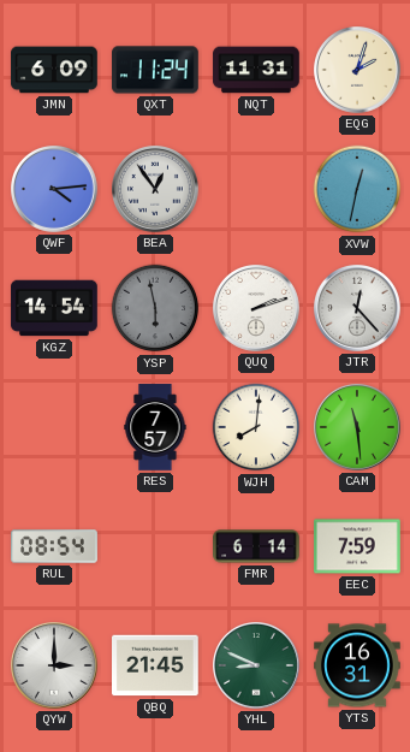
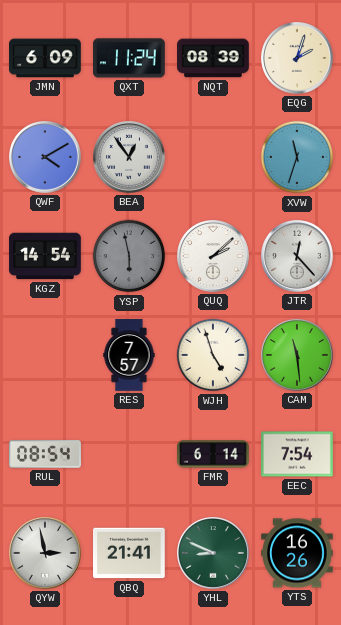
NQT: 11:31 -> 08:39
QWF: 4:14 -> 4:10
XVW: 12:32 -> 11:33
QUQ: 2:12 -> 2:08
WJH: 8:01 -> 4:57
EEC: 7:59 -> 7:54
QYW: 3:00 -> 2:58
QBQ: 21:45 -> 21:41
YTS: 16:31 -> 16:26
